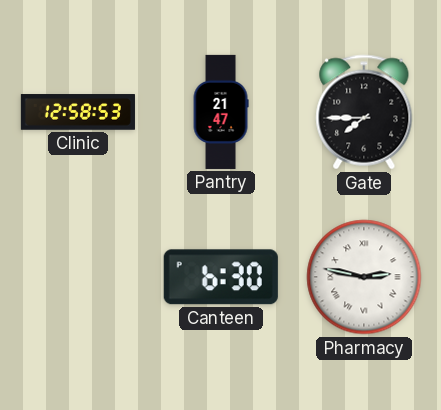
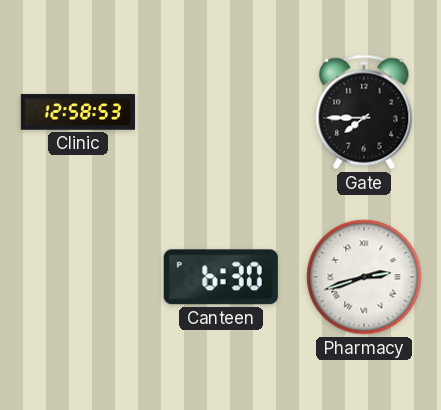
Pantry: 21:47 -> none
Pharmacy: 2:47 -> 2:42
